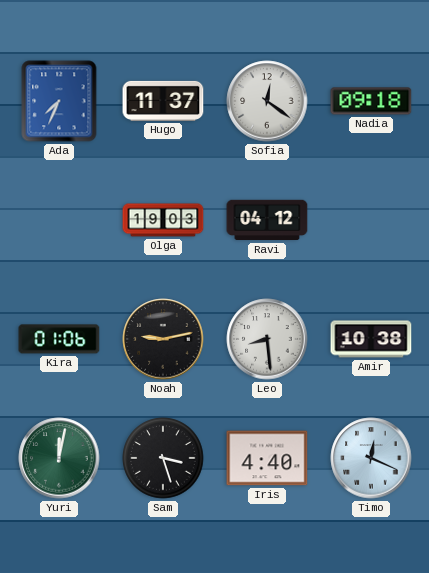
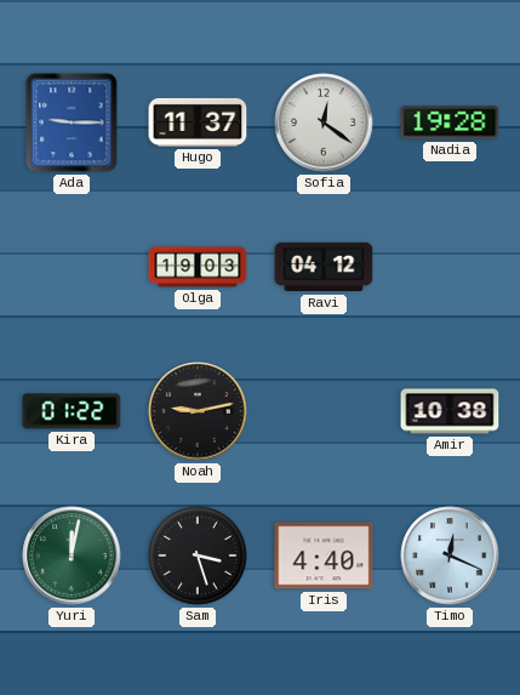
Ada: 7:34 -> 9:15
Nadia: 09:18 -> 19:28
Kira: 01:06 -> 01:22
Leo: 8:29 -> none
